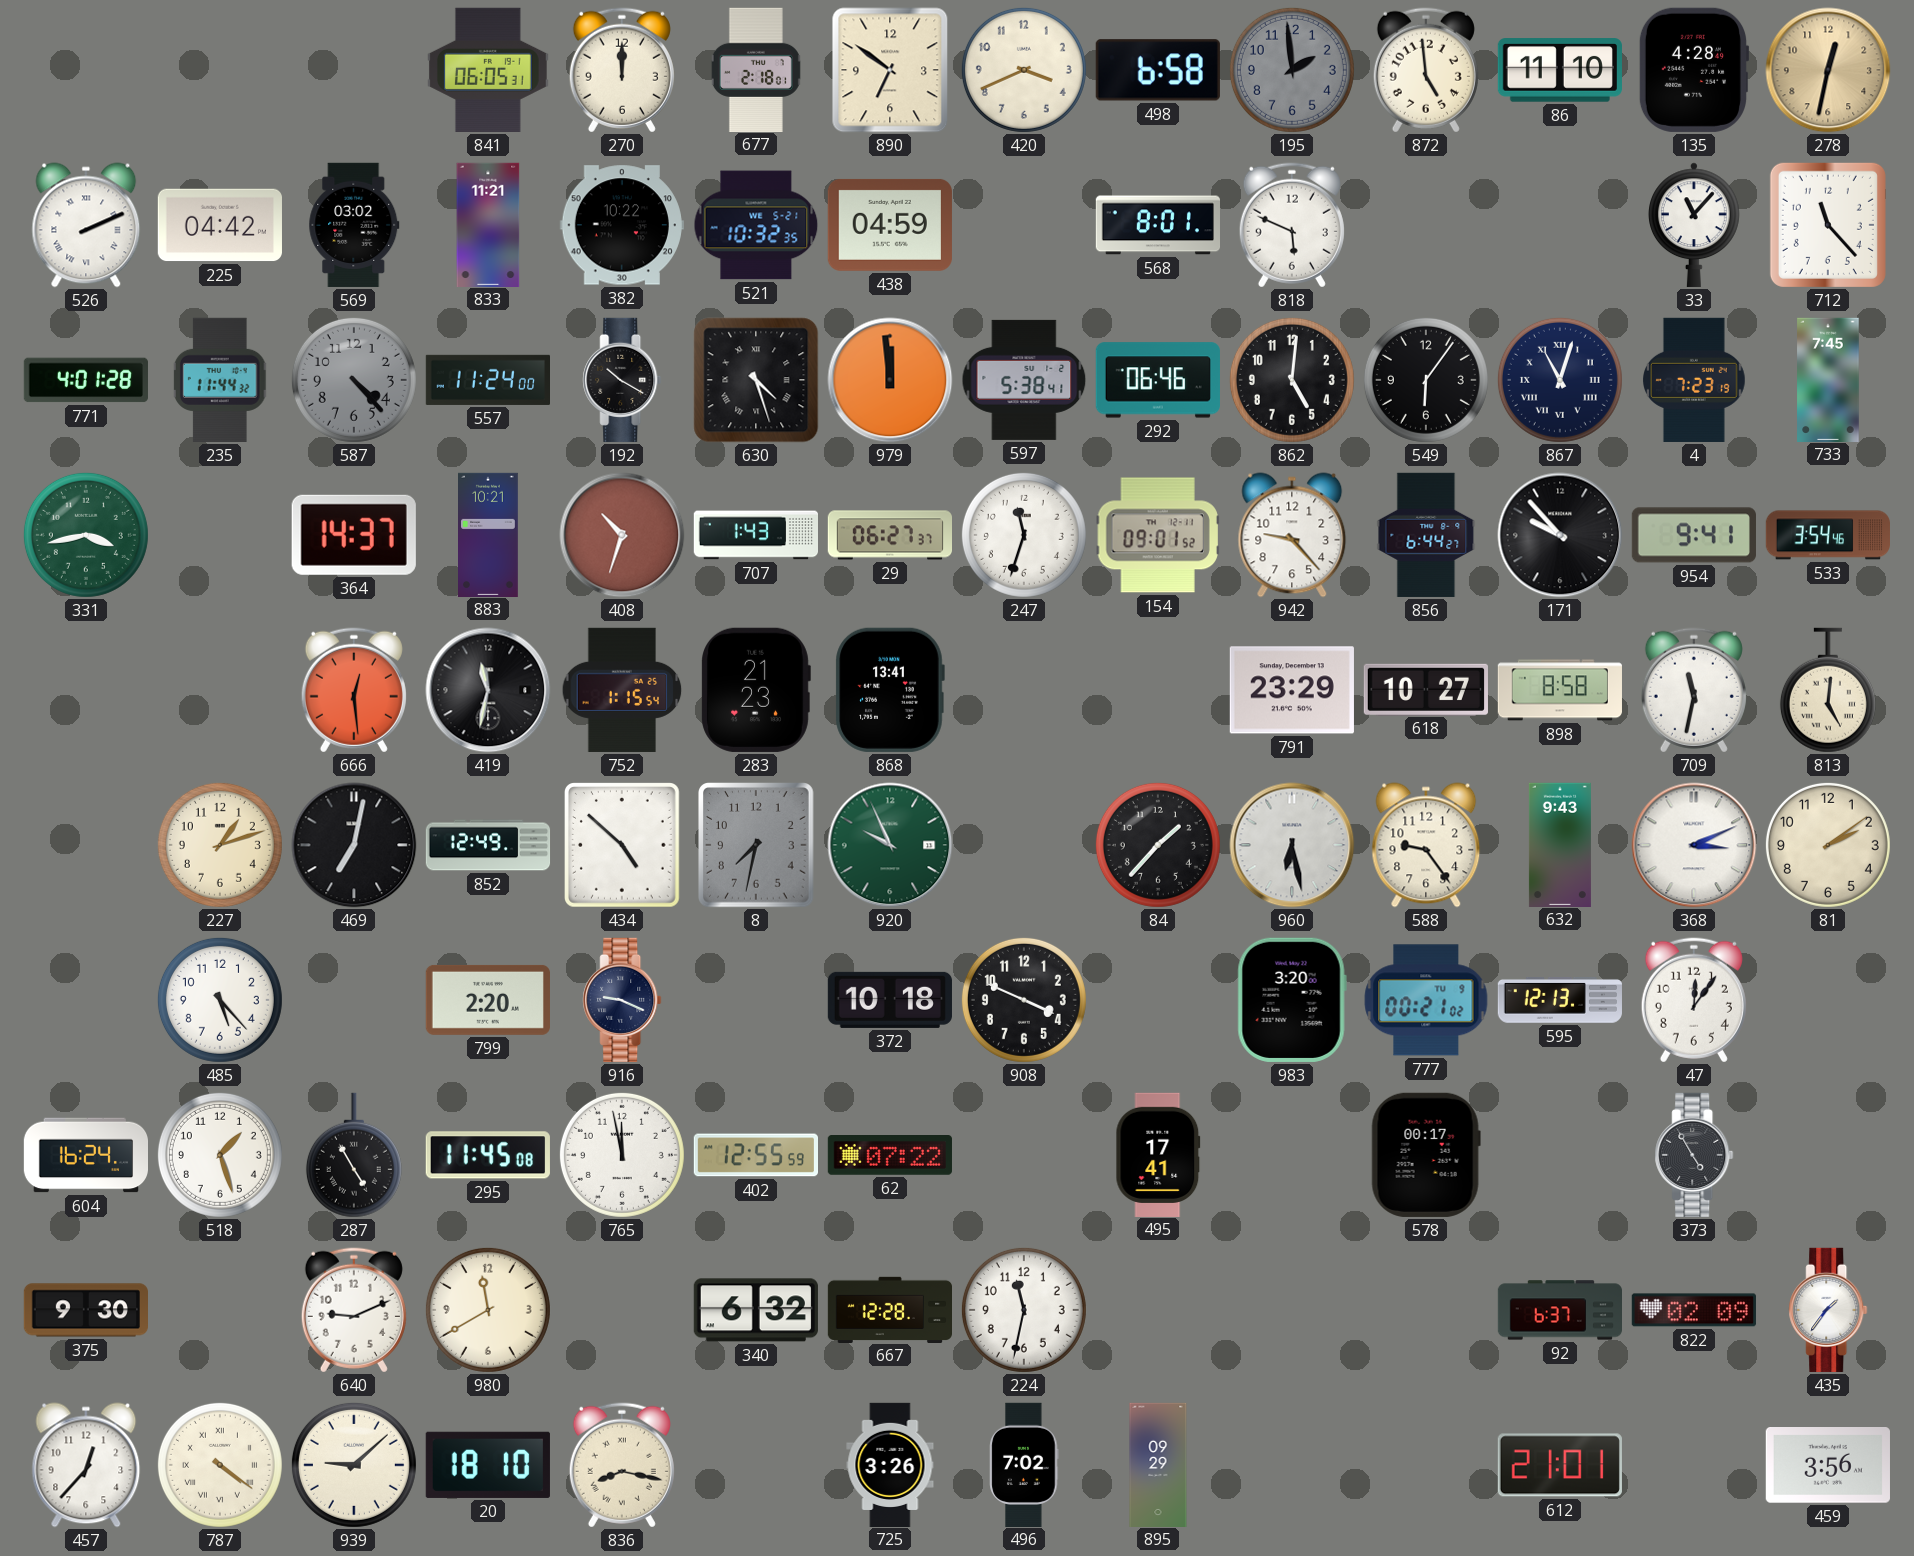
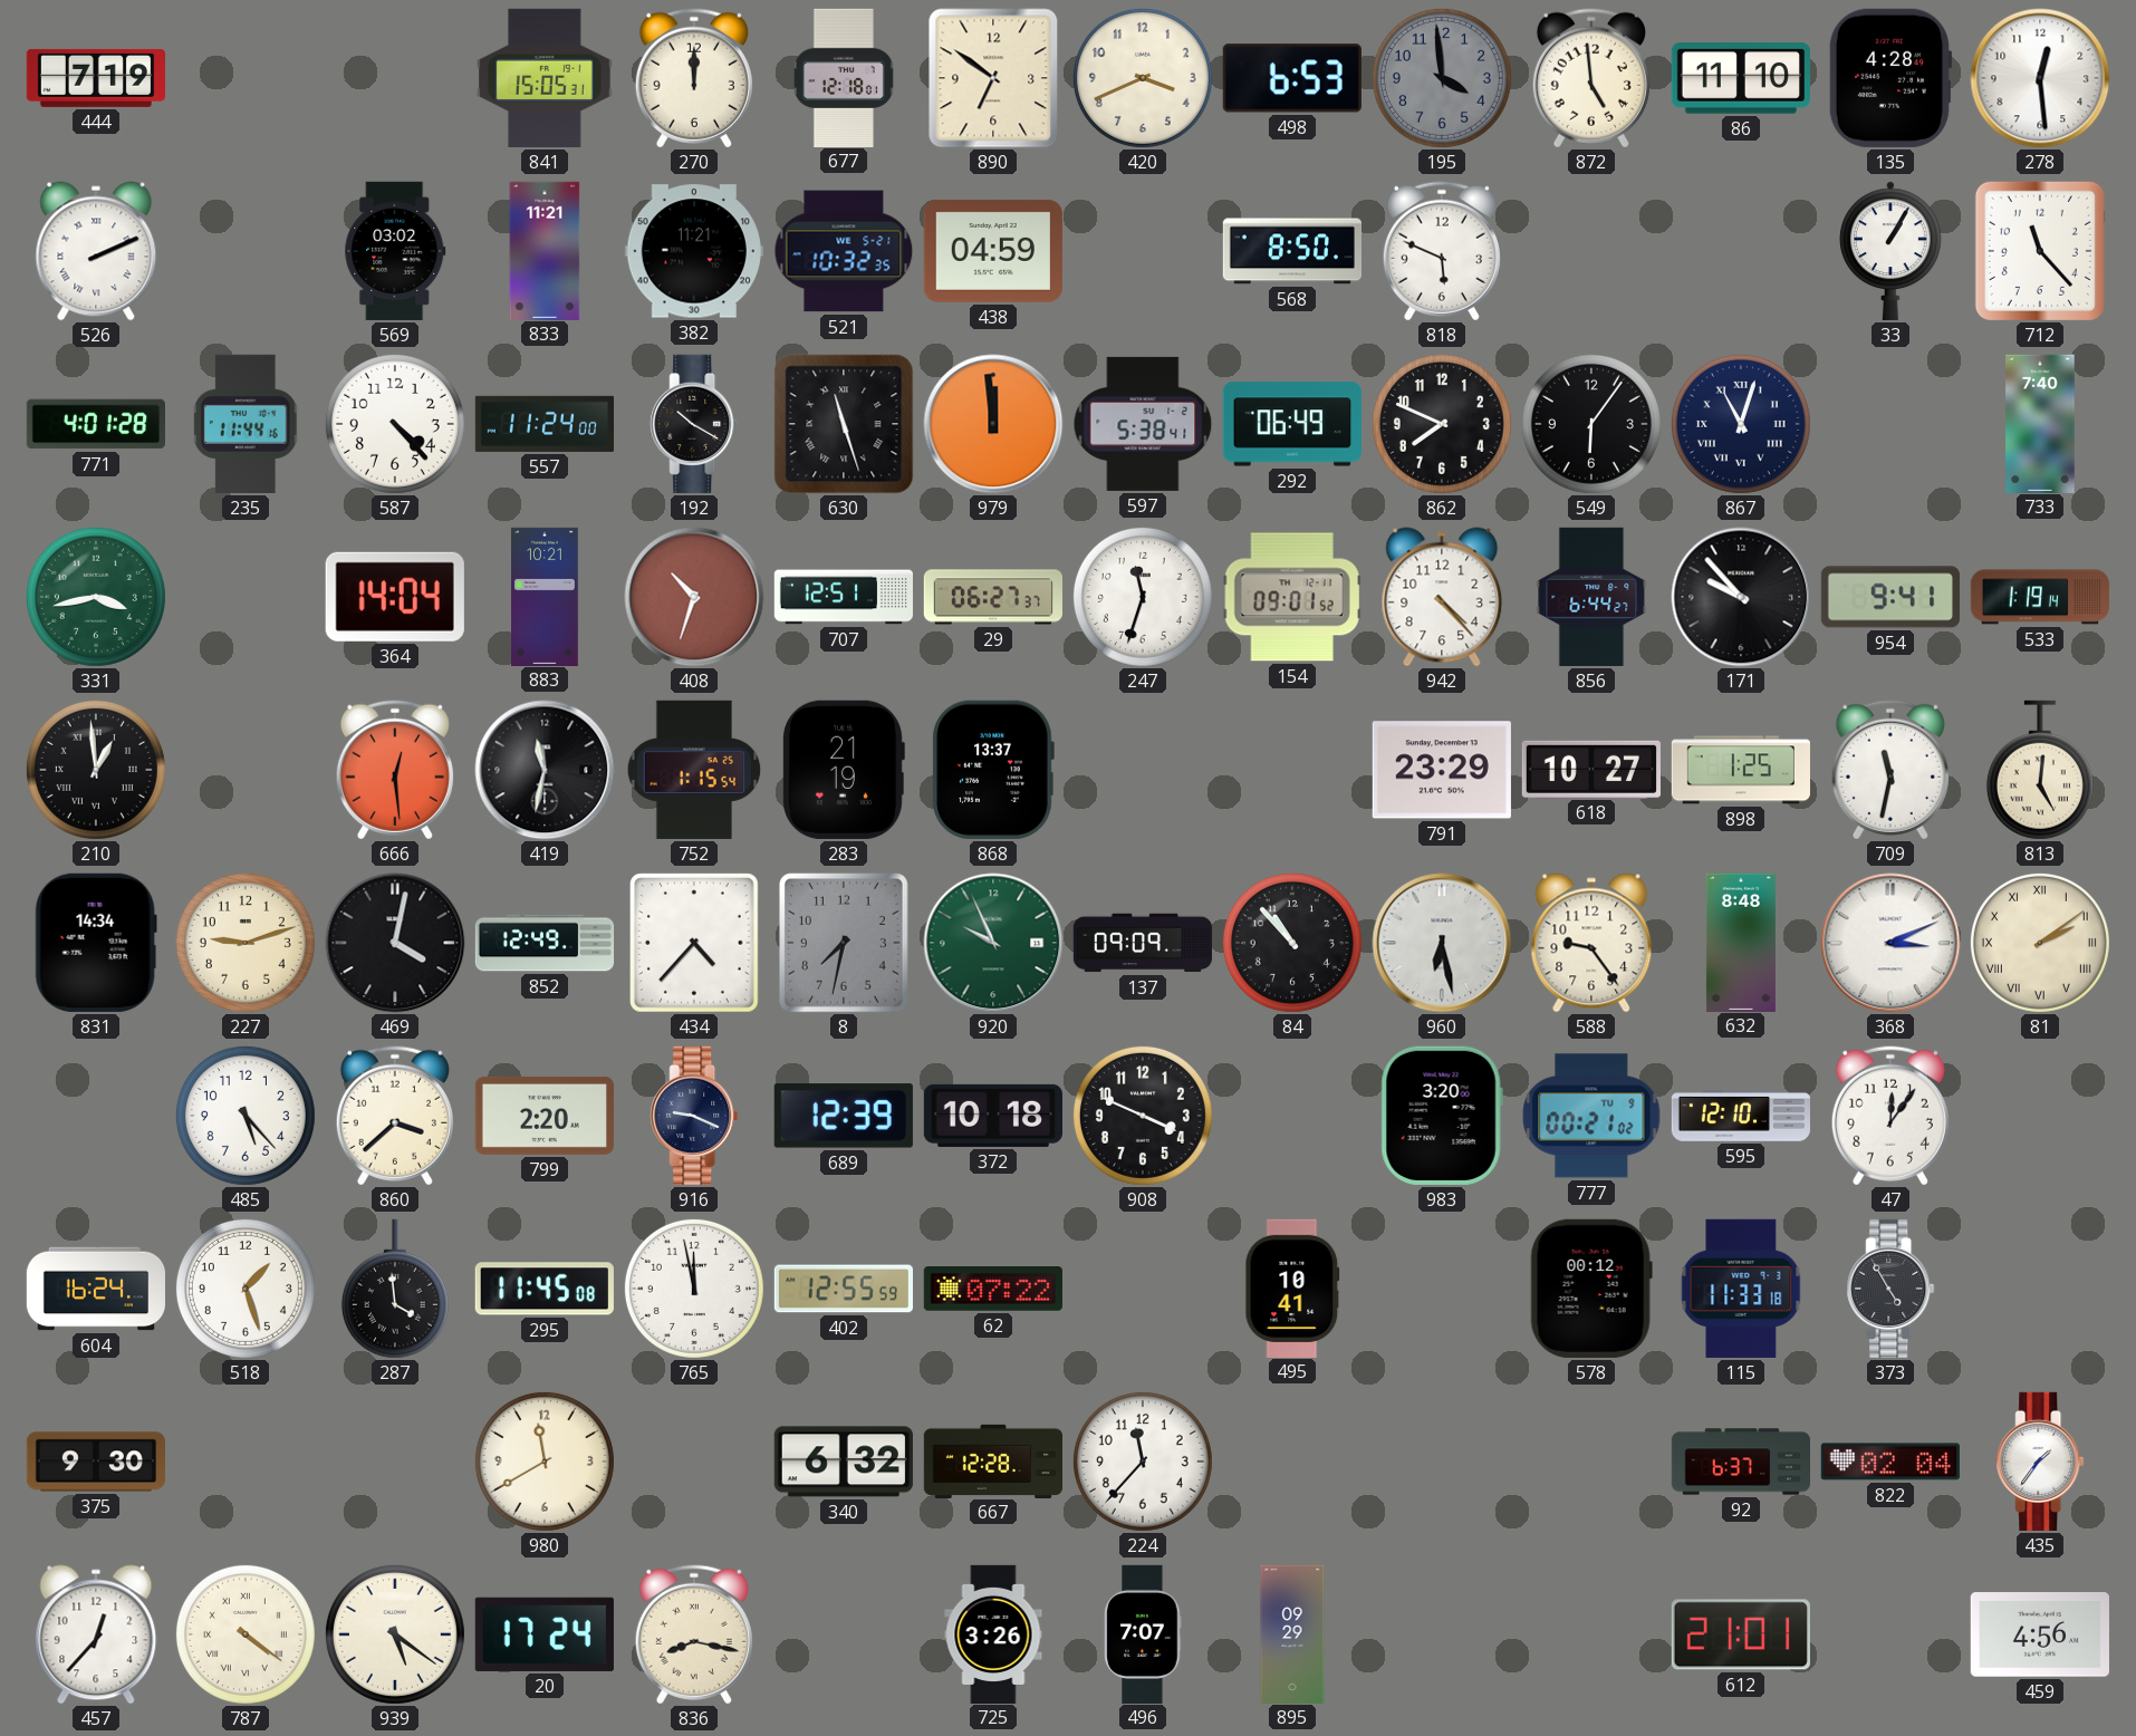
444: none -> 7:19
841: 06:05 -> 15:05
677: 2:18 -> 12:18
498: 6:58 -> 6:53
195: 1:59 -> 3:59
278: 12:32 -> 12:29
278 dial: champagne -> white
225: 04:42 -> none
382: 10:22 -> 11:21
568: 8:01 -> 8:50
33: 11:07 -> 1:05
235: 11:44:32 -> 11:44:16
587 dial: grey -> white
630: 4:27 -> 11:27
292: 06:46 -> 06:49
862: 5:01 -> 7:49
4: 7:23 -> none
733: 7:45 -> 7:40
364: 14:37 -> 14:04
707: 1:43 -> 12:51
942: 9:23 -> 4:23
533: 3:54 -> 1:19
210: none -> 12:59
283: 21:23 -> 21:19
868: 13:41 -> 13:37
898: 8:58 -> 1:25
831: none -> 14:34
227: 1:12 -> 9:12
469: 7:02 -> 4:02
434: 4:52 -> 4:37
137: none -> 09:09
84: 1:37 -> 10:53
632: 9:43 -> 8:48
81 numerals: Arabic -> Roman
860: none -> 3:38
689: none -> 12:39
595: 12:13 -> 12:10
287: 4:55 -> 3:59
495: 17:41 -> 10:41
578: 00:17 -> 00:12
115: none -> 11:33
640: 9:11 -> none
224: 11:32 -> 11:37
822: 02:09 -> 02:04
939: 9:08 -> 5:21
20: 18:10 -> 17:24
496: 7:02 -> 7:07
459: 3:56 -> 4:56
